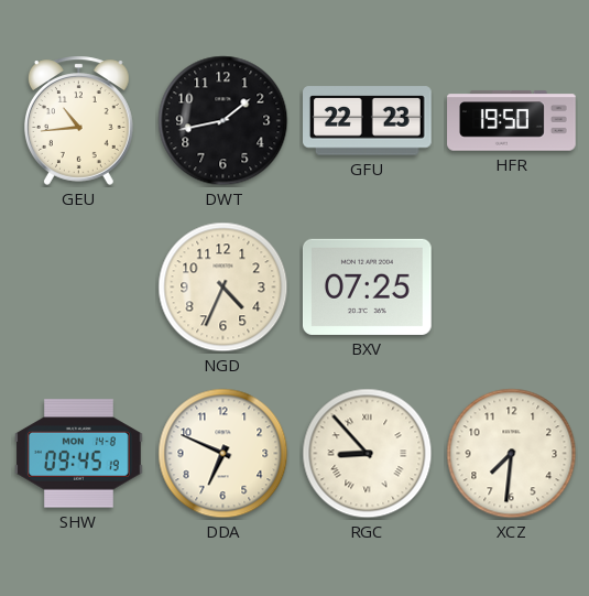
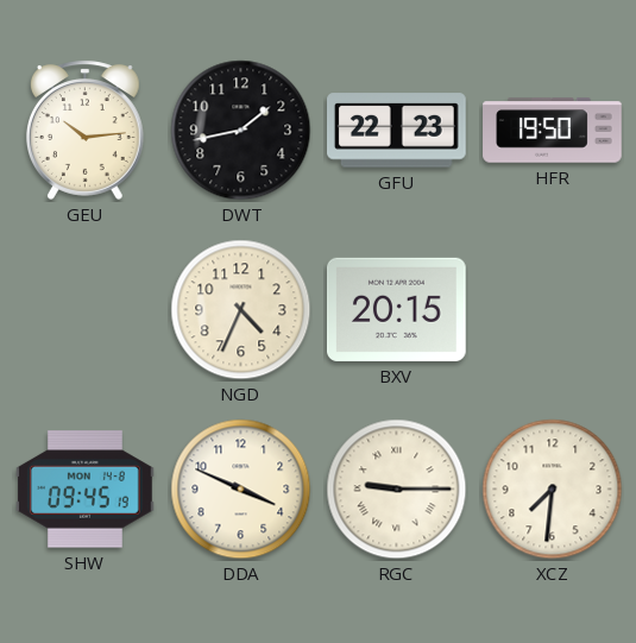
GEU: 10:44 -> 10:14
BXV: 07:25 -> 20:15
DDA: 6:49 -> 3:49
RGC: 8:53 -> 9:15
